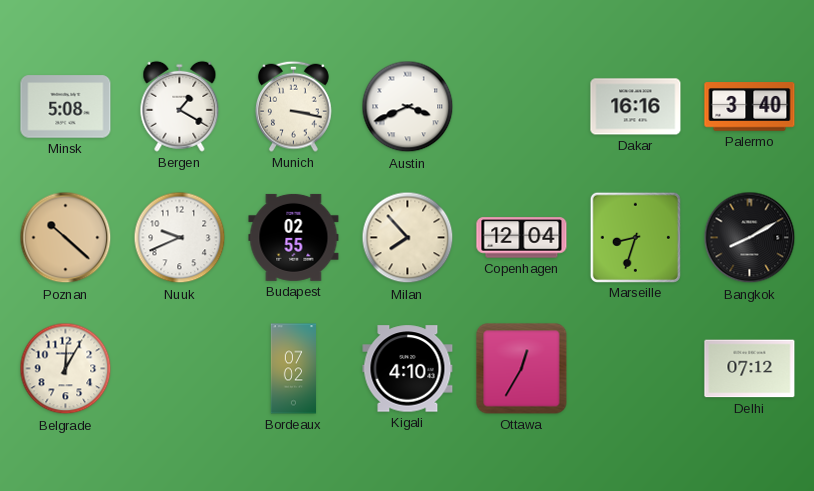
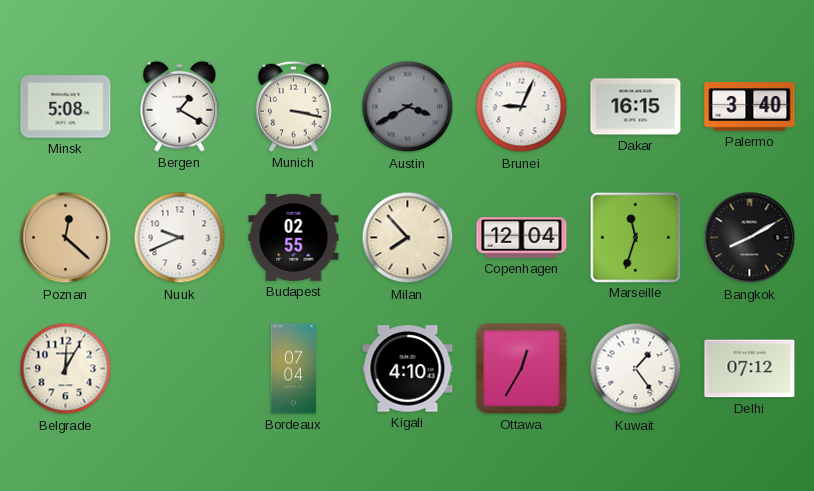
Austin: 3:41 -> 3:40
Austin dial: white -> grey
Brunei: none -> 9:04
Dakar: 16:16 -> 16:15
Poznan: 10:22 -> 12:22
Marseille: 8:33 -> 11:33
Bordeaux: 07:02 -> 07:04
Kuwait: none -> 1:24
